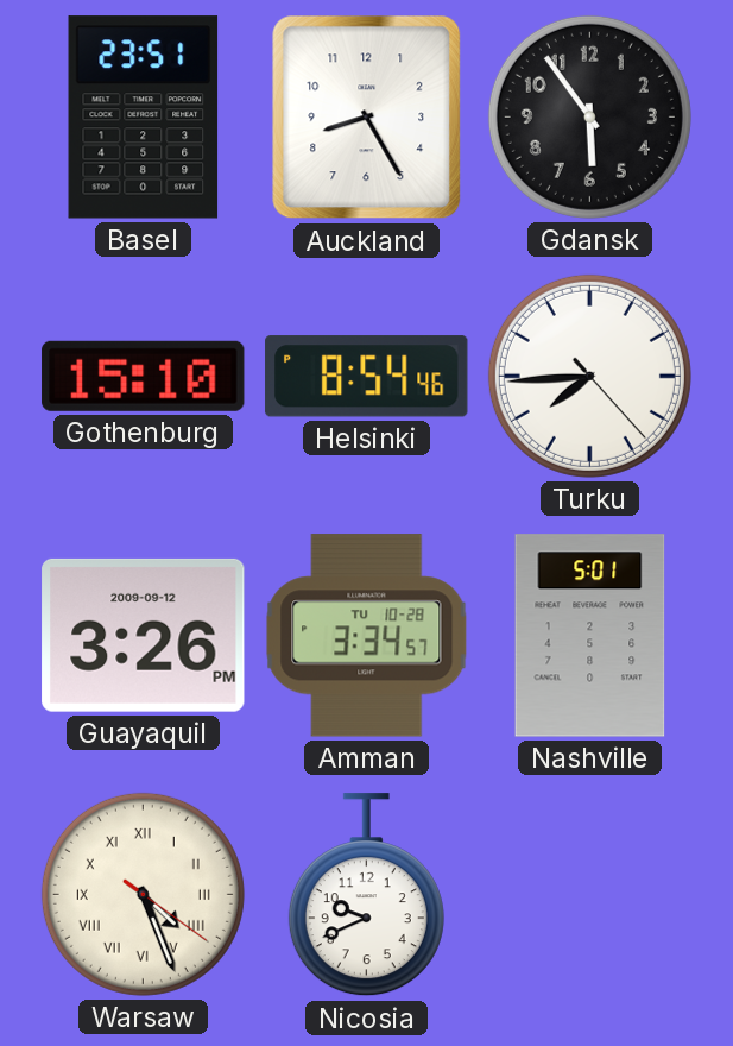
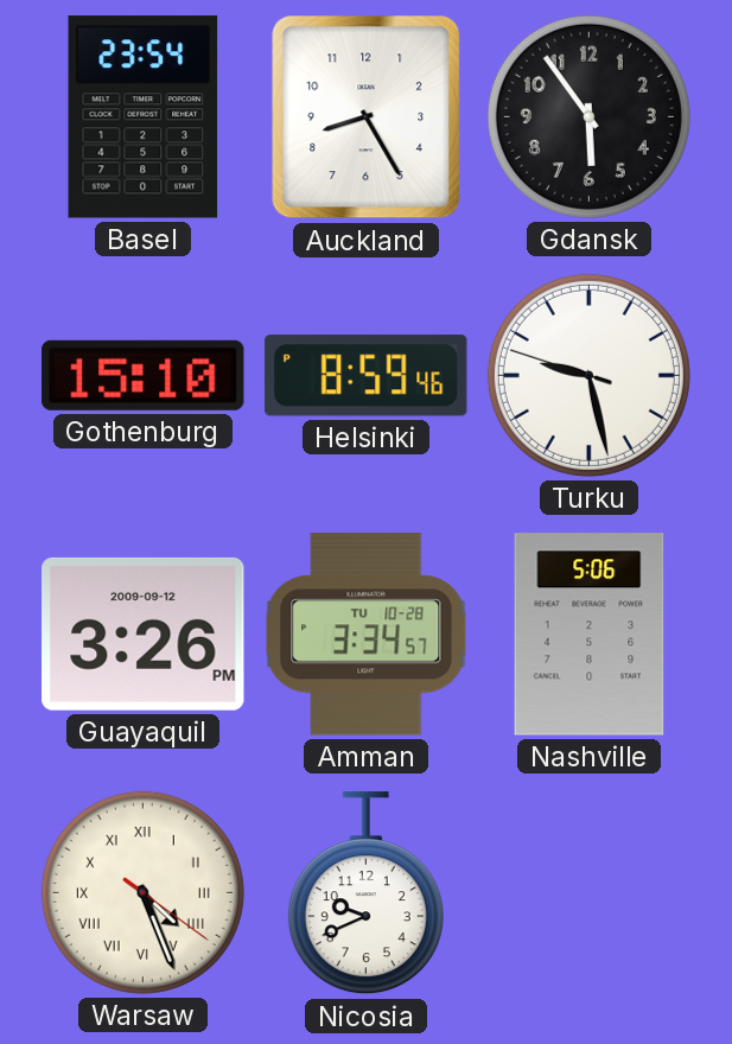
Basel: 23:51 -> 23:54
Helsinki: 8:54 -> 8:59
Turku: 7:44 -> 9:27
Nashville: 5:01 -> 5:06
